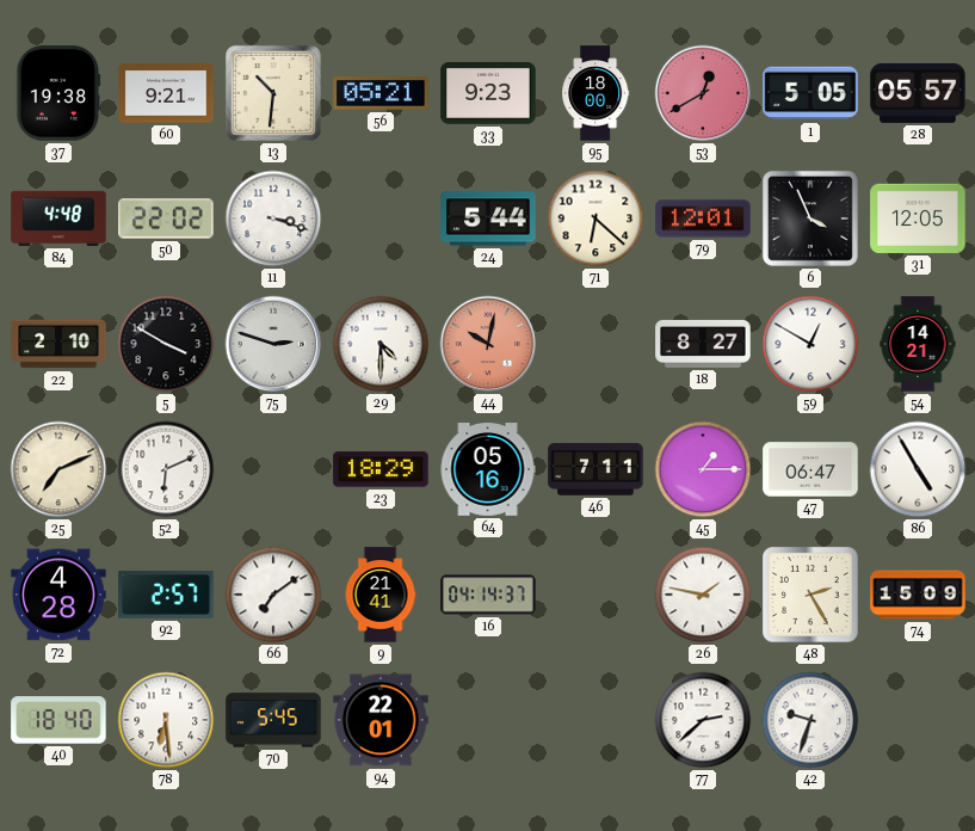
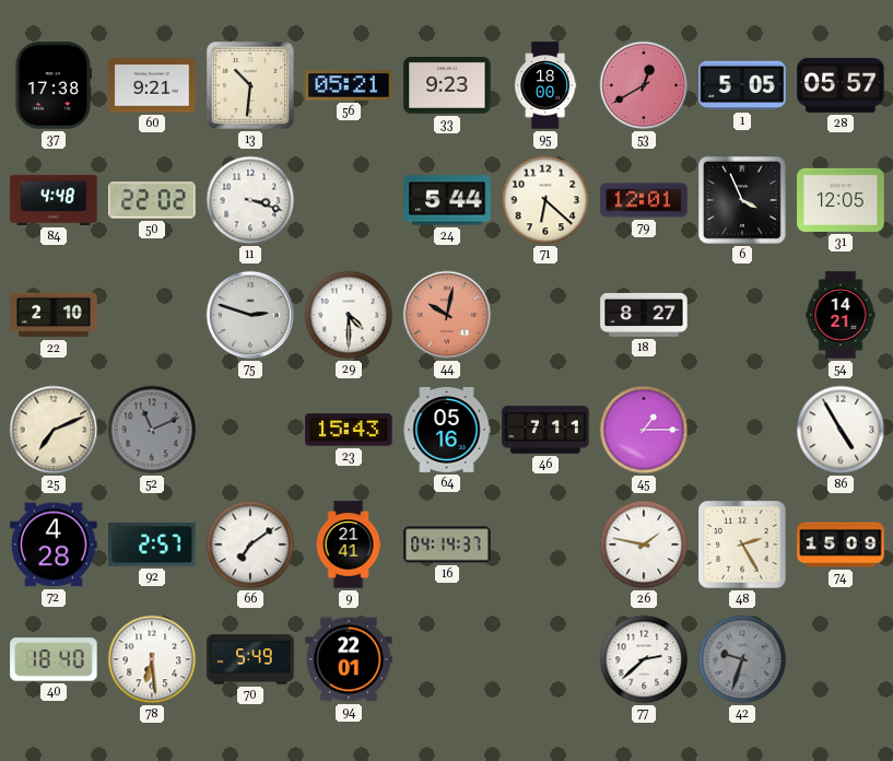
37: 19:38 -> 17:38
5: 3:50 -> none
59: 12:50 -> none
52: 6:11 -> 11:11
52 dial: white -> grey
23: 18:29 -> 15:43
47: 06:47 -> none
70: 5:45 -> 5:49
42 dial: white -> grey
